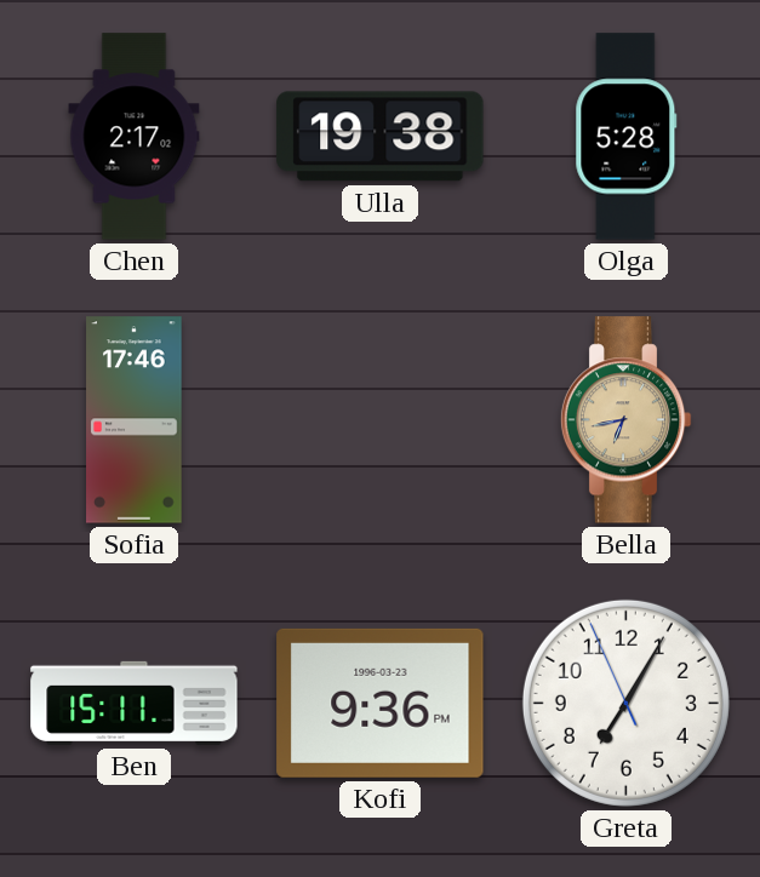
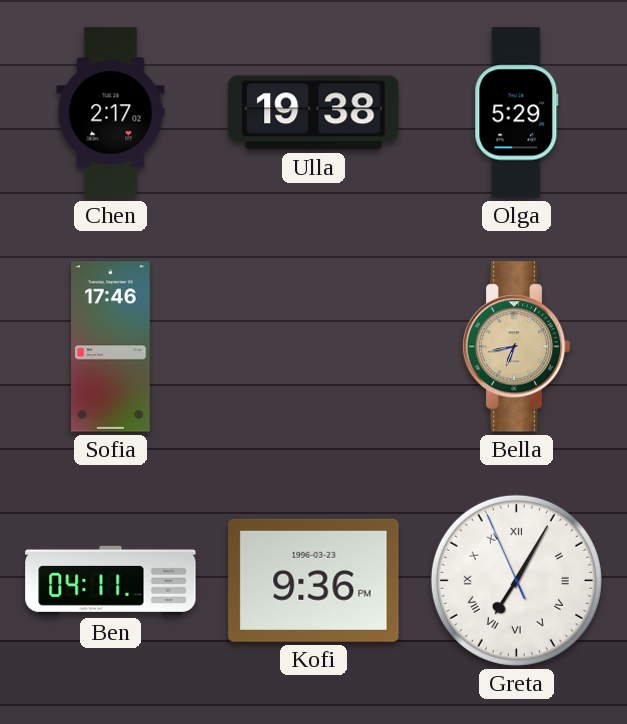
Olga: 5:28 -> 5:29
Ben: 15:11 -> 04:11
Greta numerals: Arabic -> Roman
